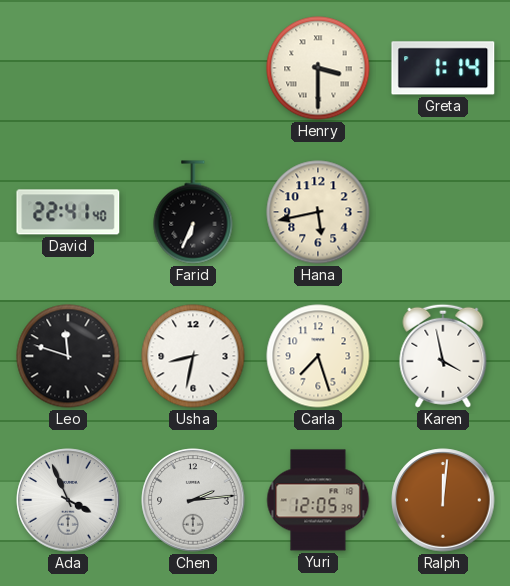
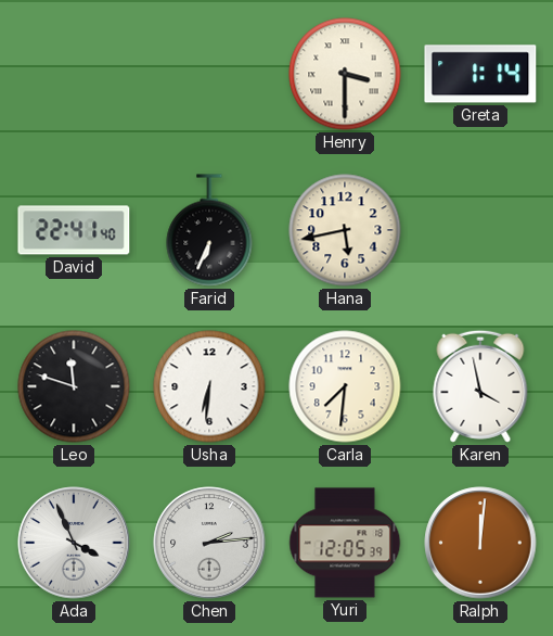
Usha: 8:32 -> 6:31
Carla: 7:27 -> 7:31
